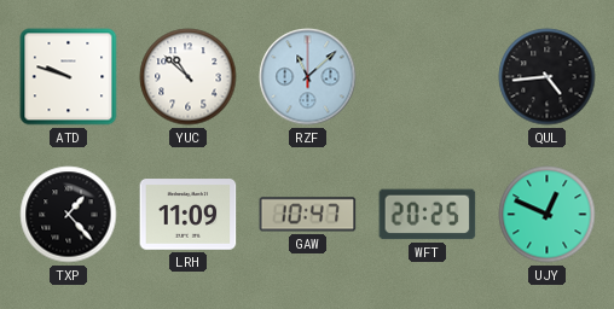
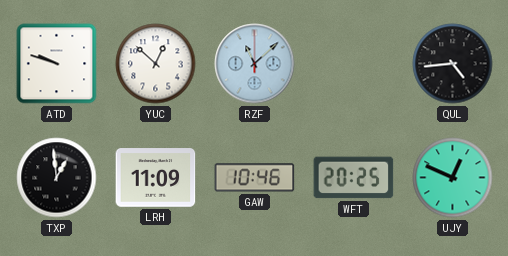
YUC: 10:52 -> 12:52
TXP: 1:23 -> 12:59
GAW: 10:47 -> 10:46
